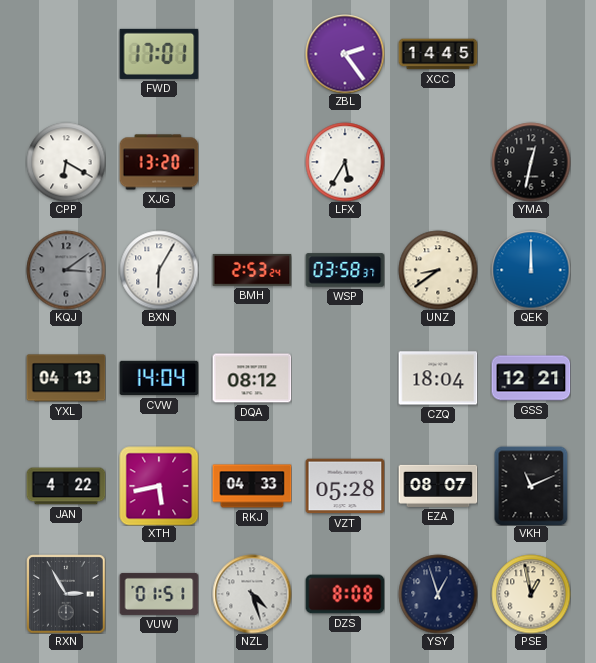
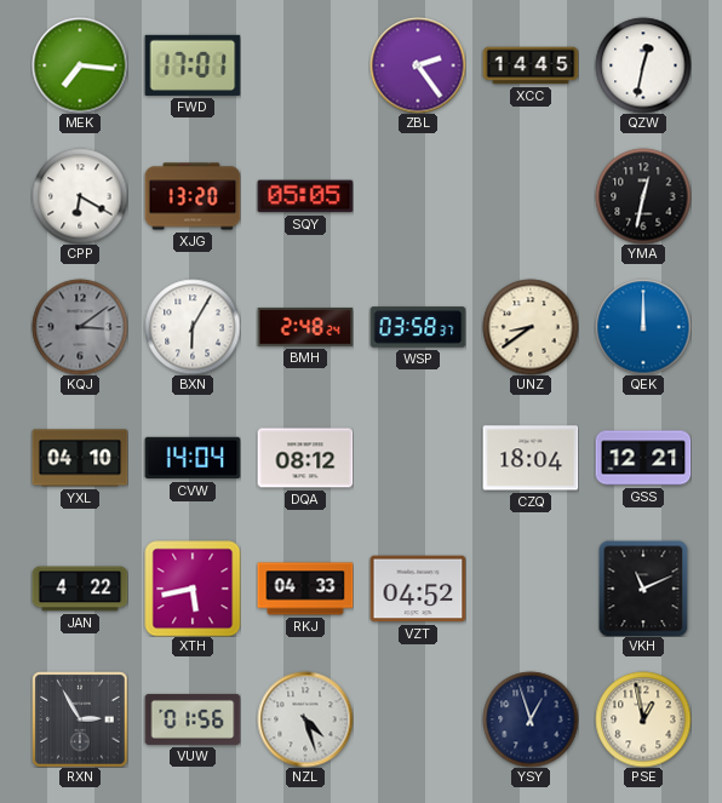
MEK: none -> 7:16
QZW: none -> 12:32
SQY: none -> 05:05
LFX: 5:35 -> none
BMH: 2:53 -> 2:48
YXL: 04:13 -> 04:10
VZT: 05:28 -> 04:52
EZA: 08:07 -> none
VUW: 01:51 -> 01:56
DZS: 8:08 -> none
